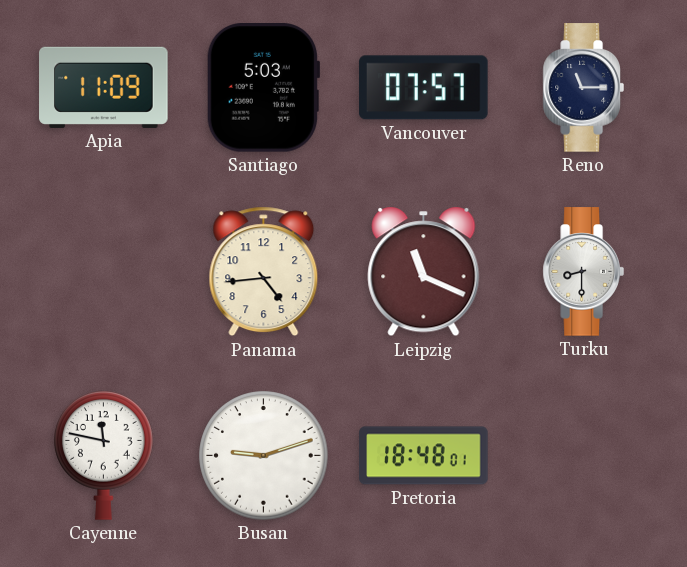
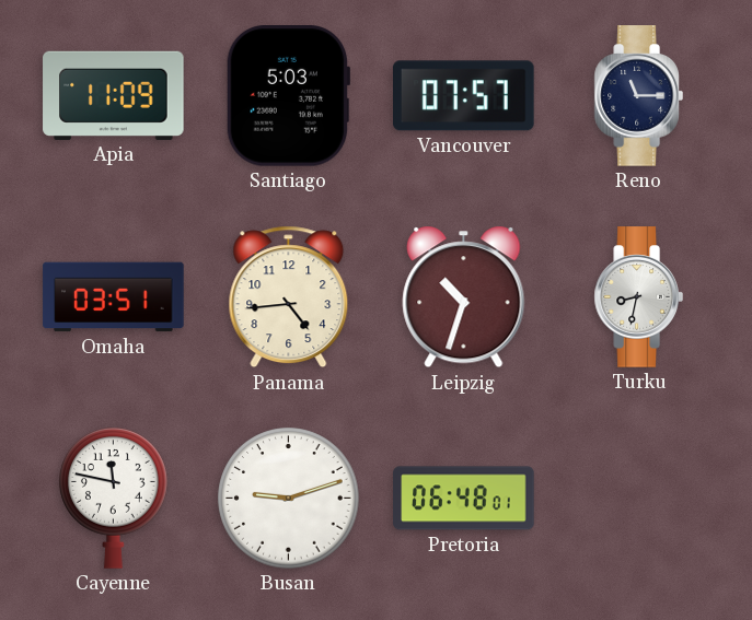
Omaha: none -> 03:51
Leipzig: 11:19 -> 10:33
Turku: 8:30 -> 8:32
Pretoria: 18:48 -> 06:48
